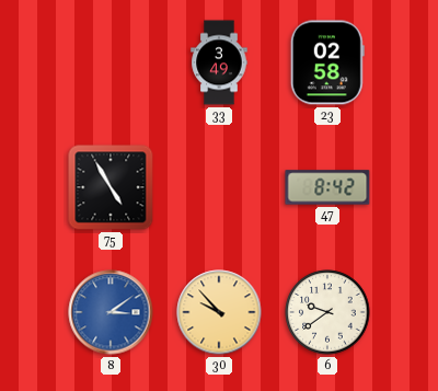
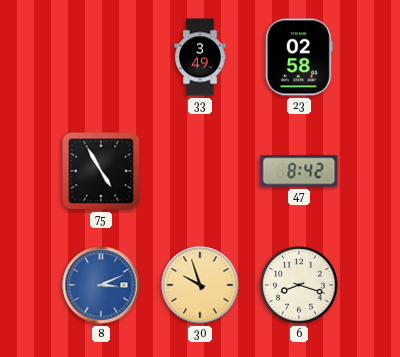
8: 3:09 -> 3:11
30: 9:53 -> 9:57
6: 9:39 -> 8:18
